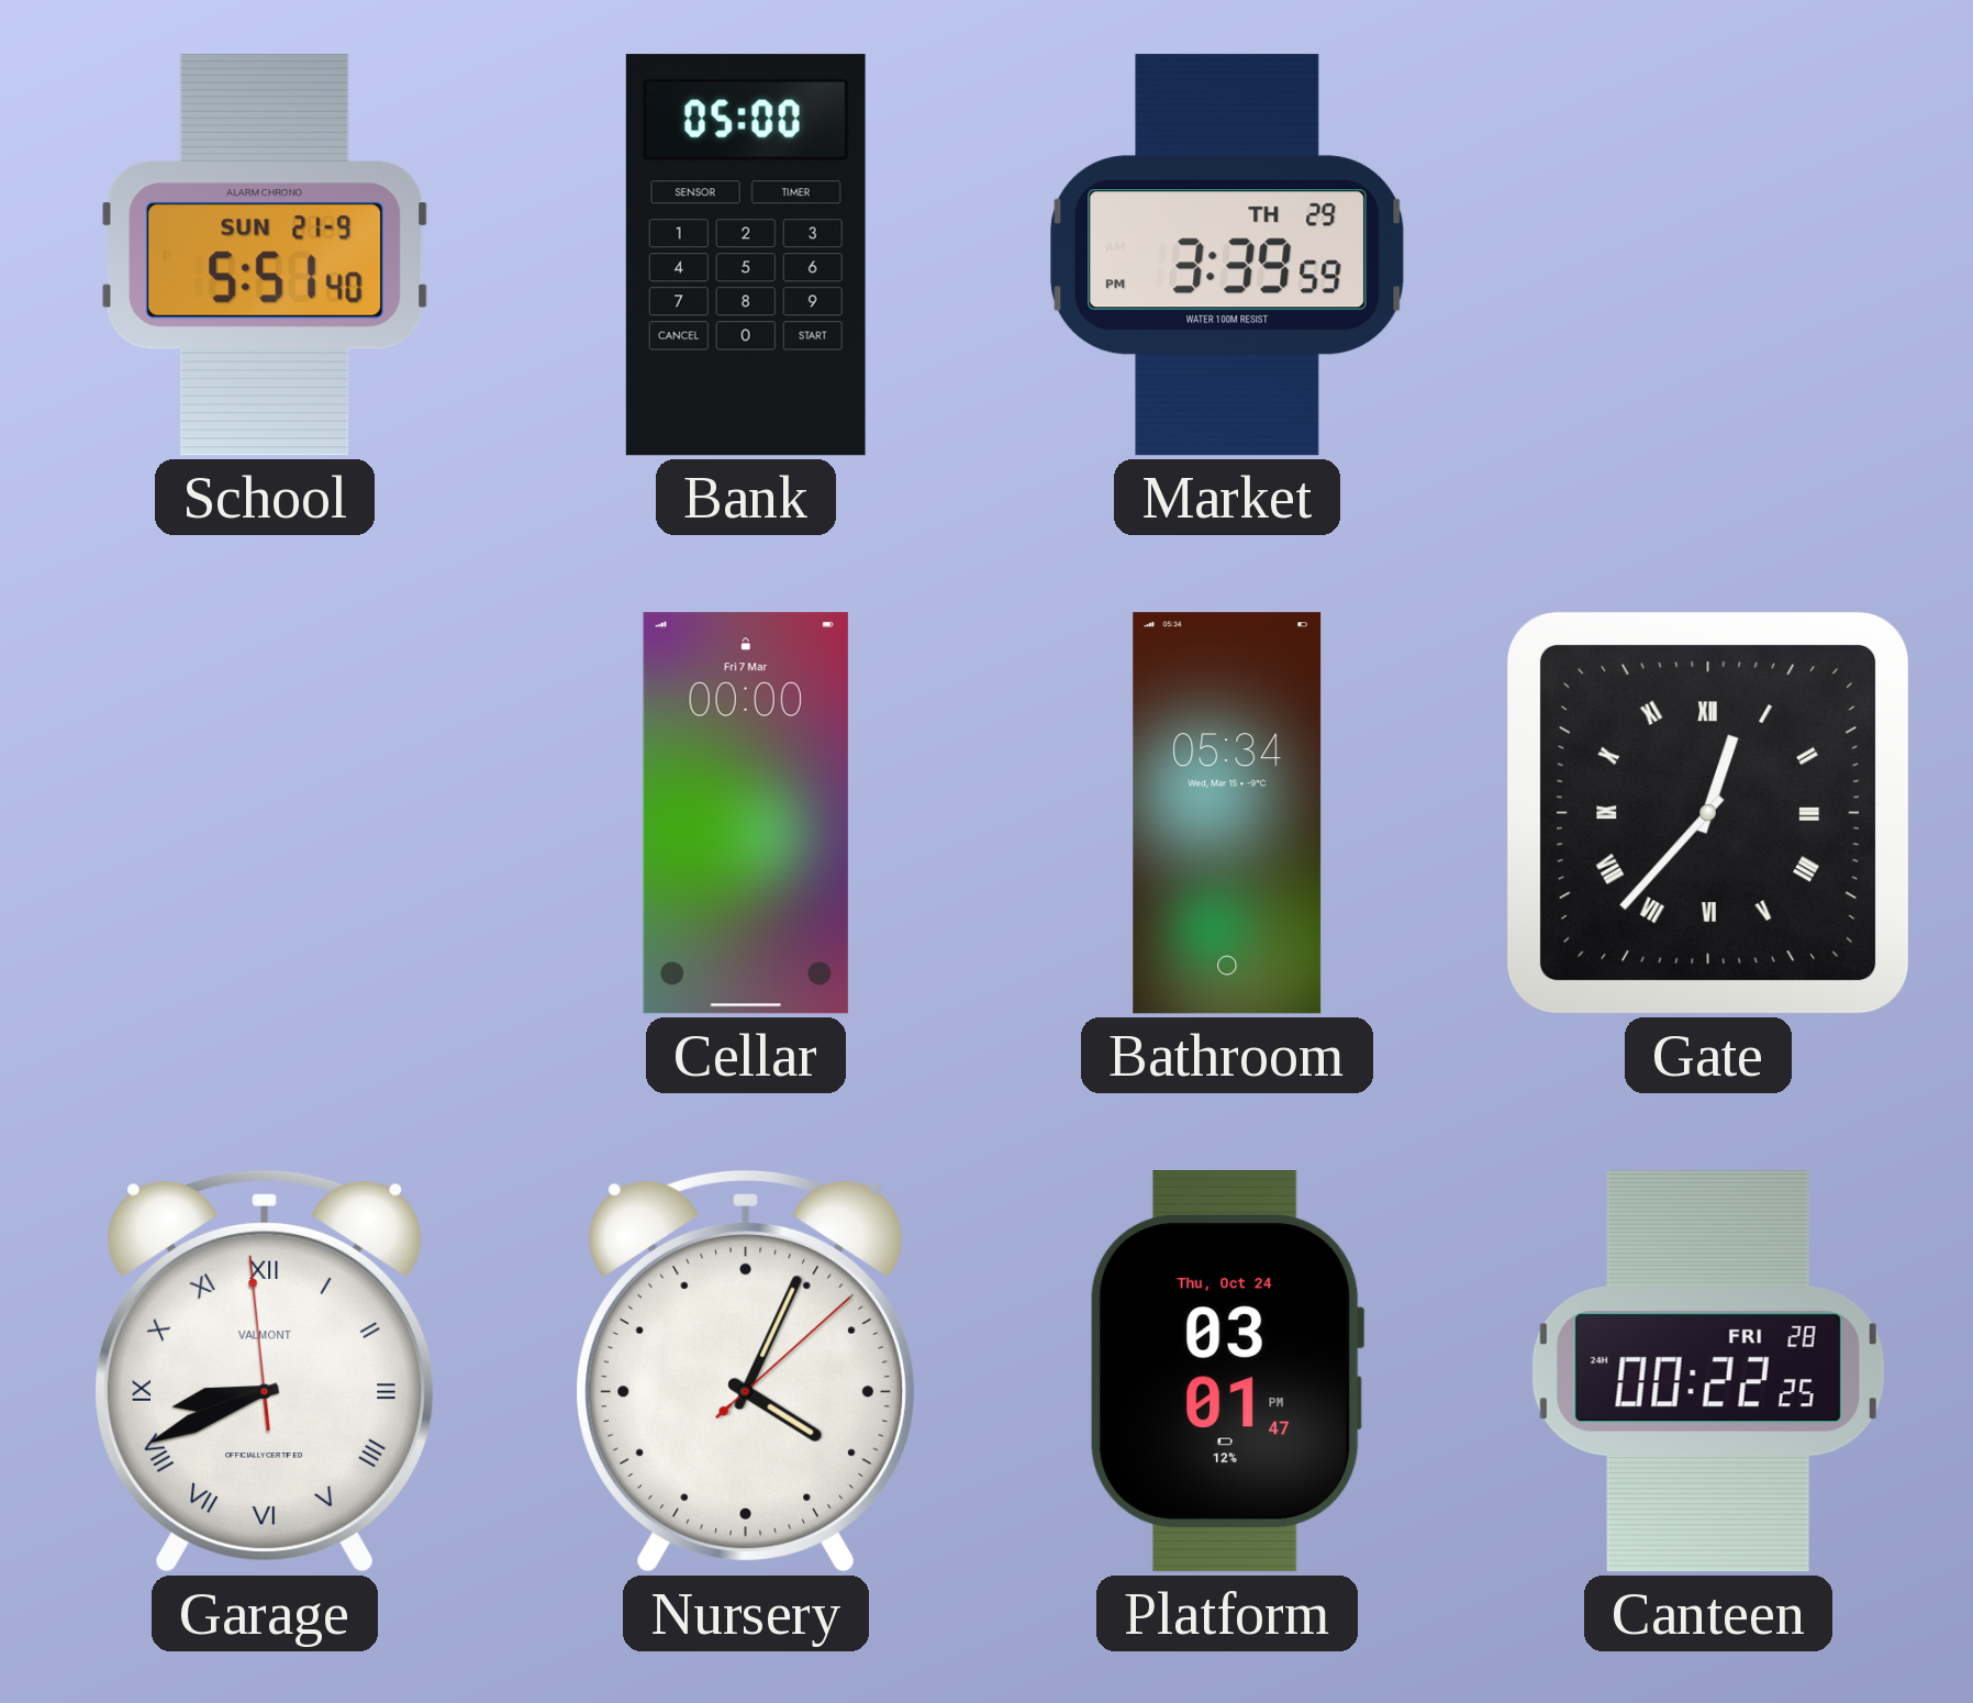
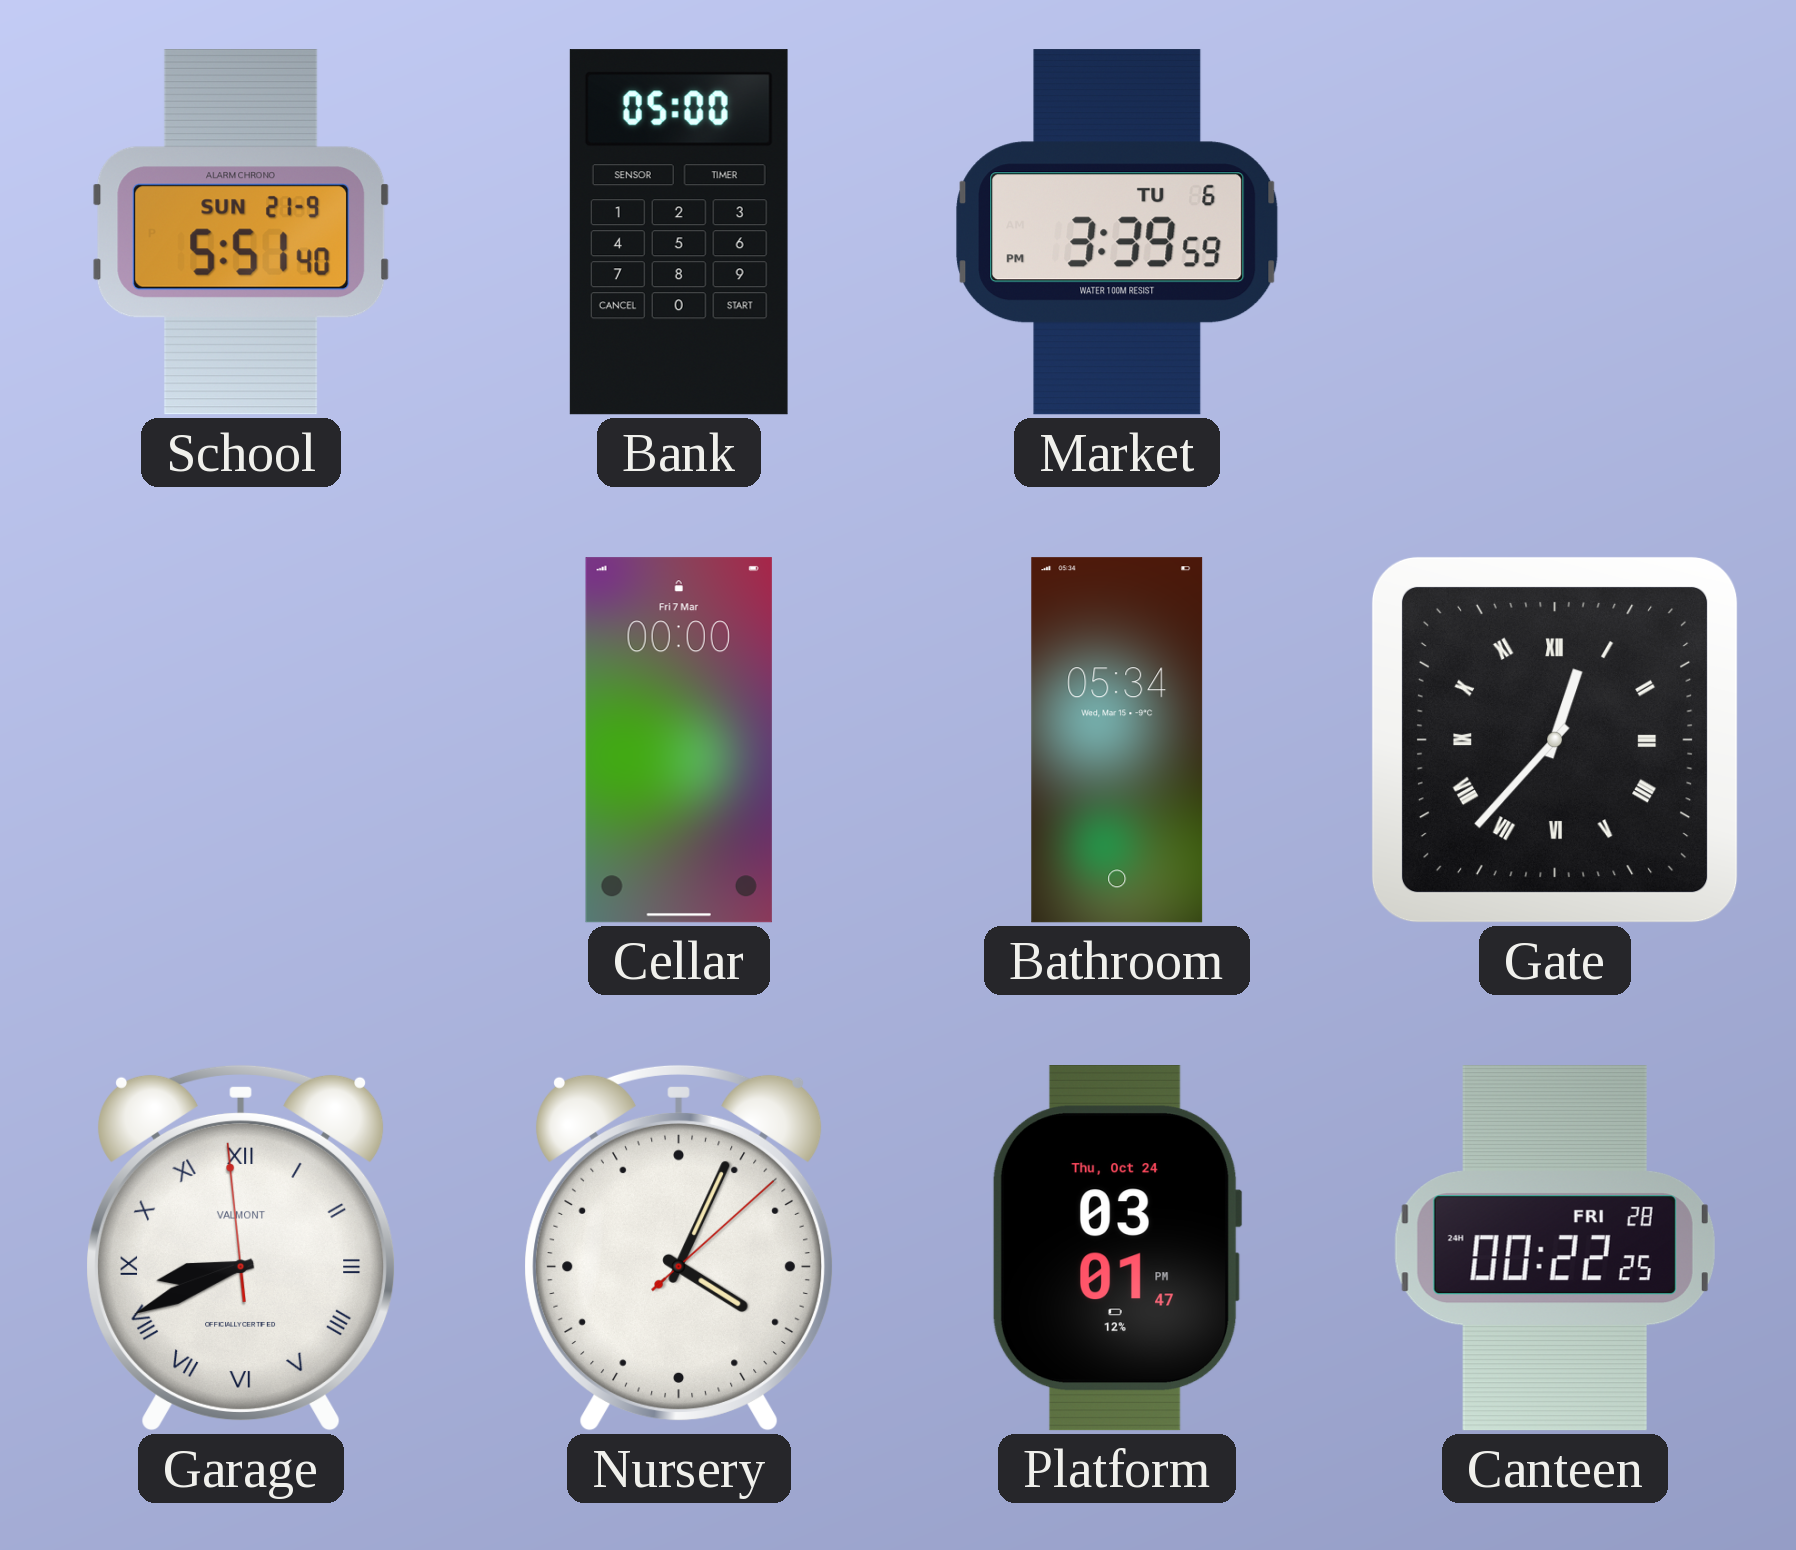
Market date: TH 29 -> TU 6
